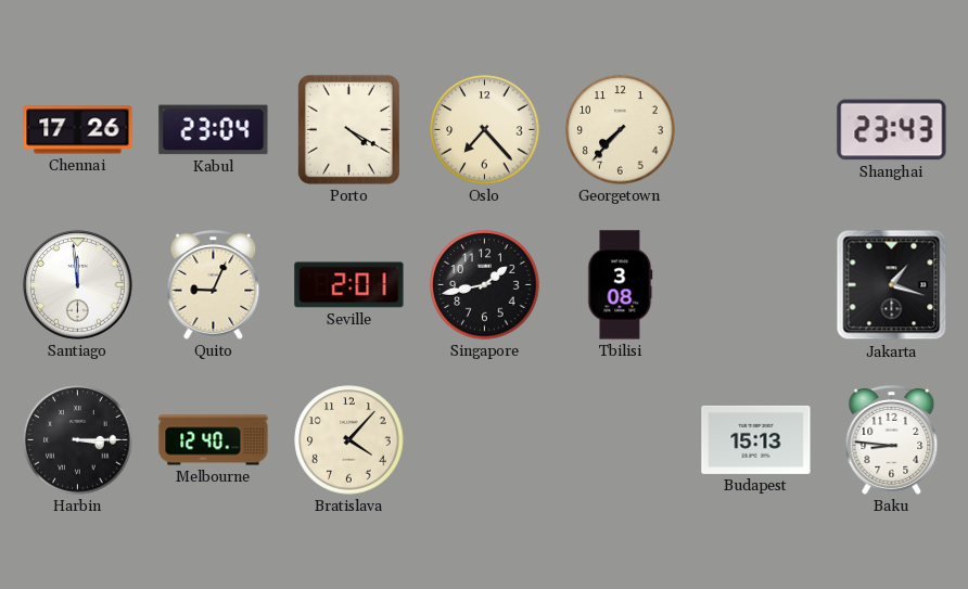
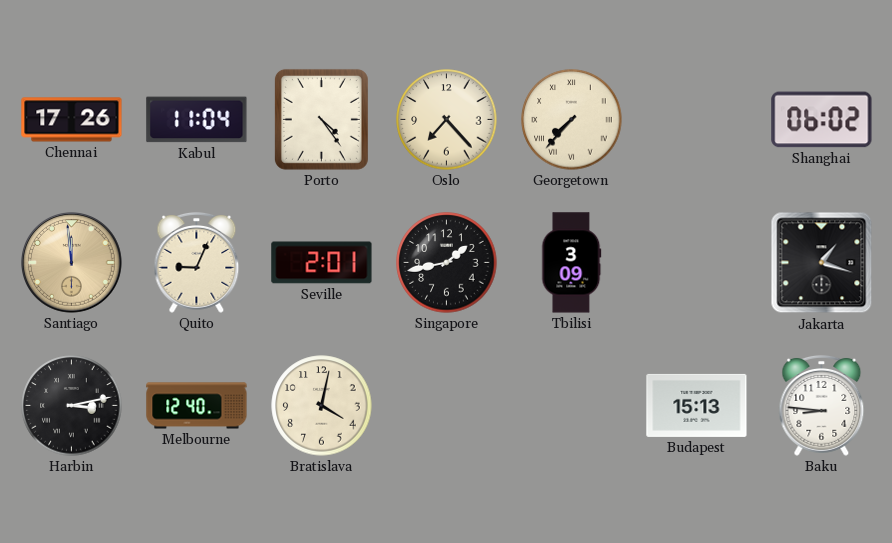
Kabul: 23:04 -> 11:04
Porto: 4:20 -> 4:24
Georgetown numerals: Arabic -> Roman
Shanghai: 23:43 -> 06:02
Santiago dial: white -> champagne
Tbilisi: 3:08 -> 3:09
Harbin: 3:15 -> 3:13
Bratislava: 4:07 -> 4:02
